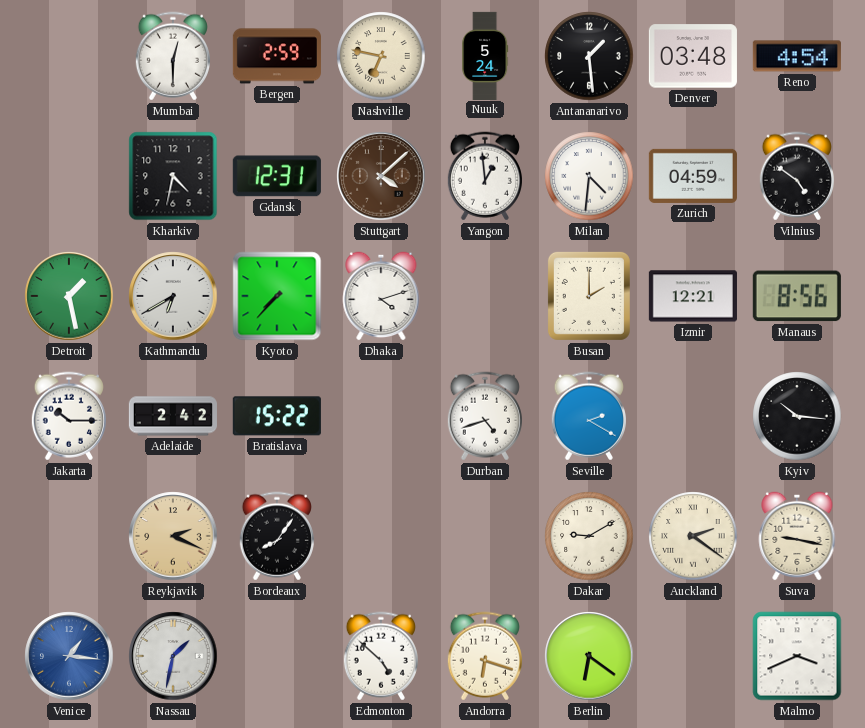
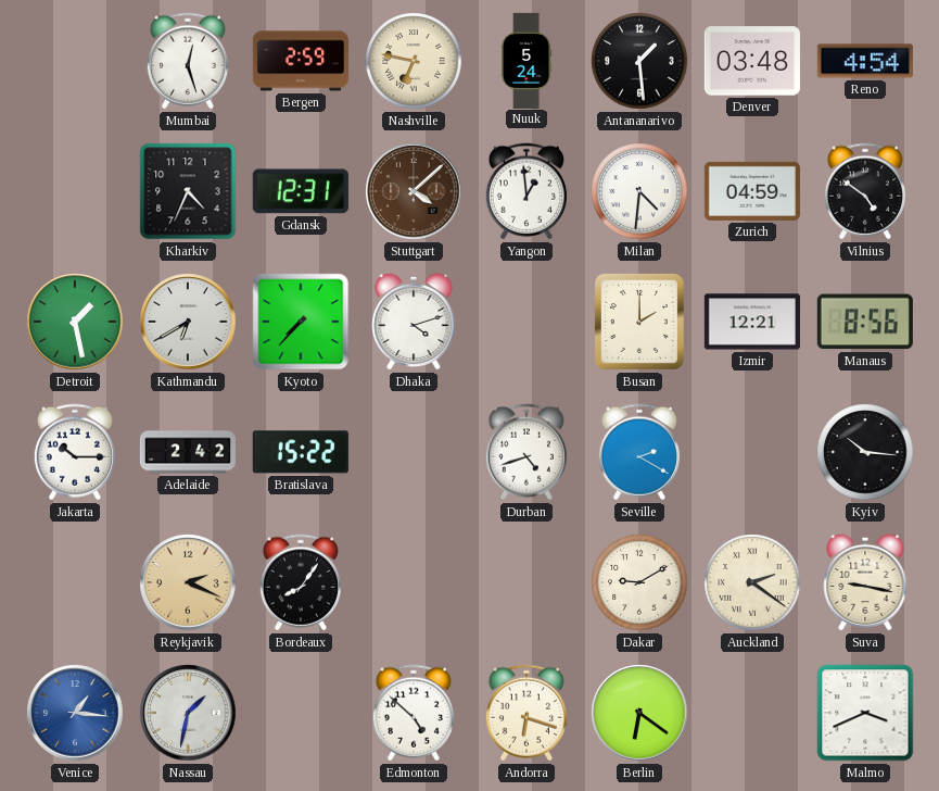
Mumbai: 12:30 -> 12:27
Kharkiv: 4:32 -> 4:34
